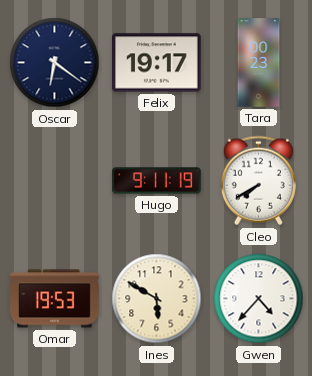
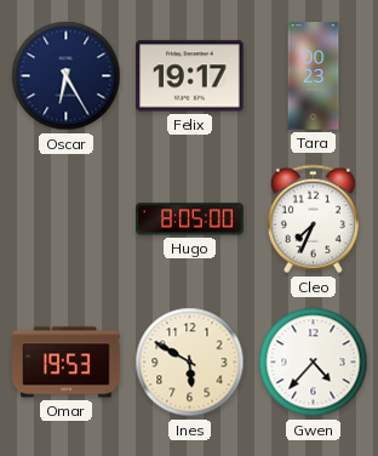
Oscar: 6:21 -> 6:25
Hugo: 9:11 -> 8:05
Cleo: 7:40 -> 7:34
